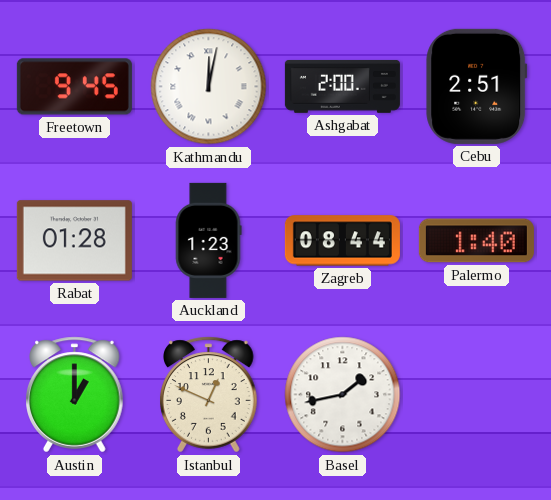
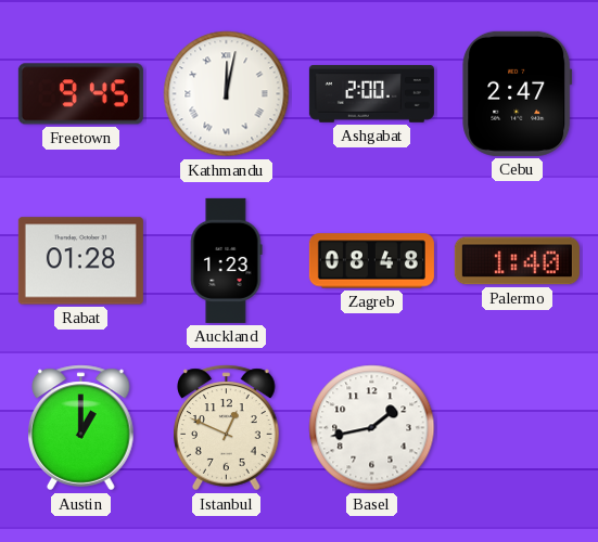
Cebu: 2:51 -> 2:47
Zagreb: 08:44 -> 08:48
